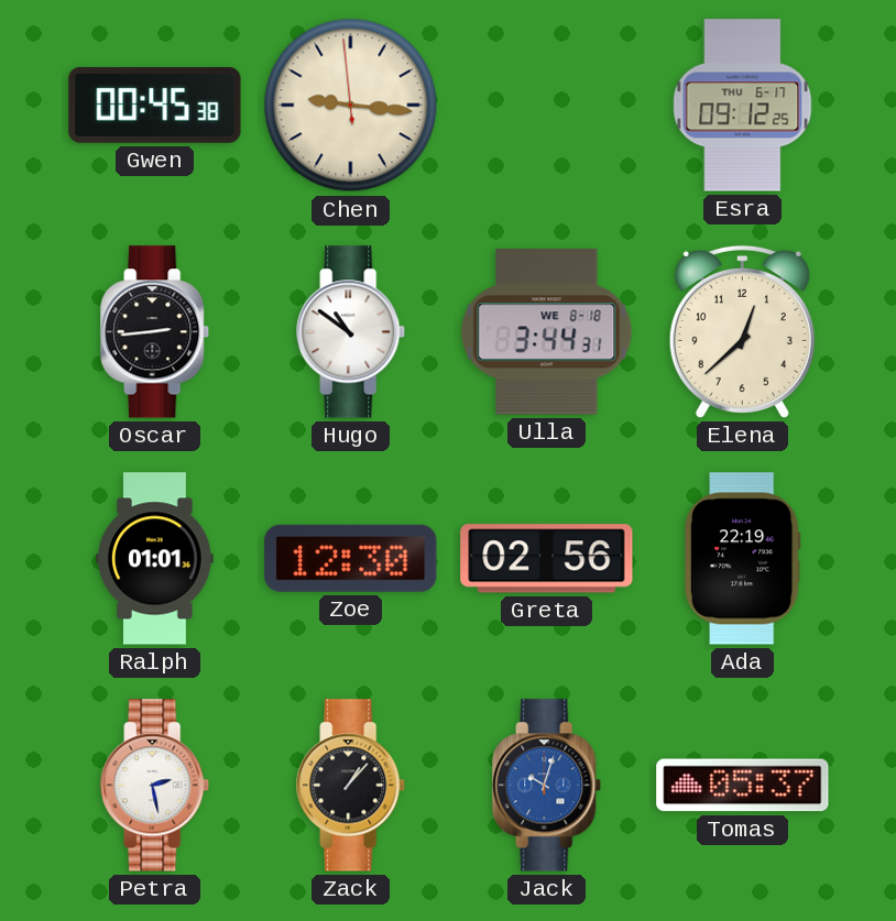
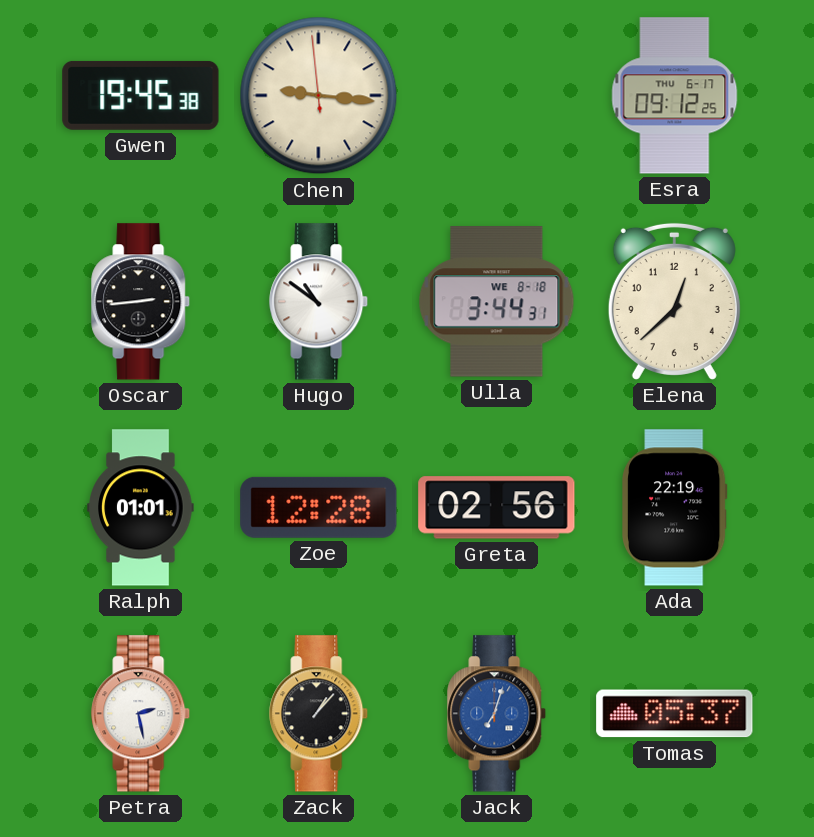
Gwen: 00:45 -> 19:45
Zoe: 12:30 -> 12:28
Jack: 10:03 -> 7:03
